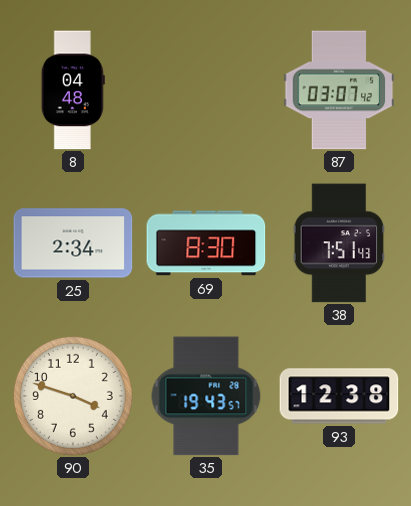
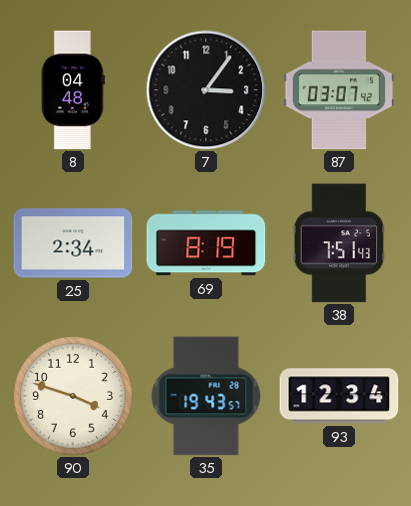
7: none -> 3:06
69: 8:30 -> 8:19
93: 12:38 -> 12:34
